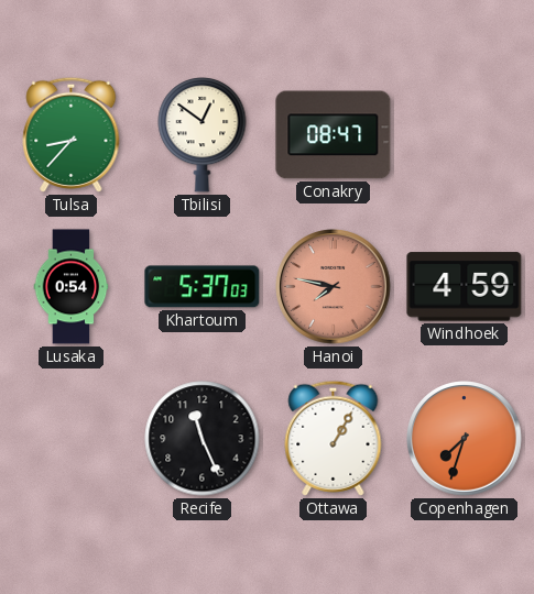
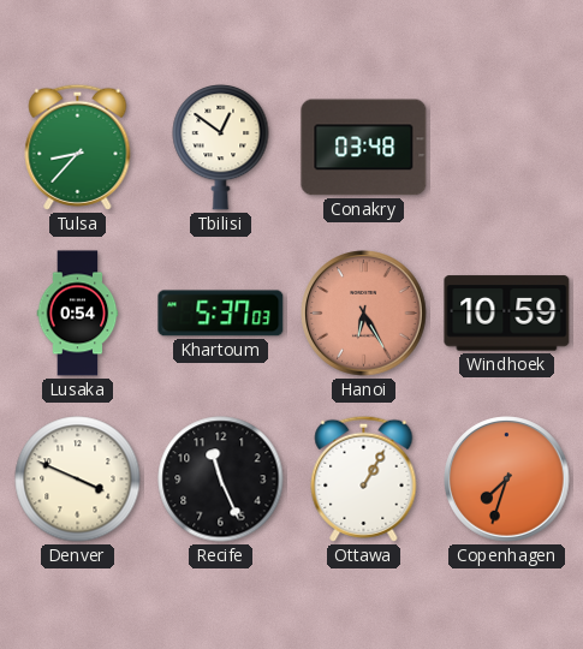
Conakry: 08:47 -> 03:48
Hanoi: 7:47 -> 6:25
Windhoek: 4:59 -> 10:59
Denver: none -> 3:49
